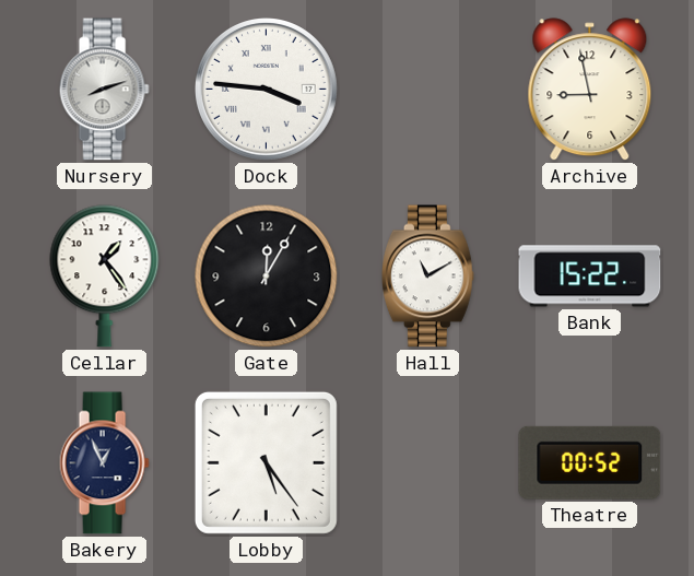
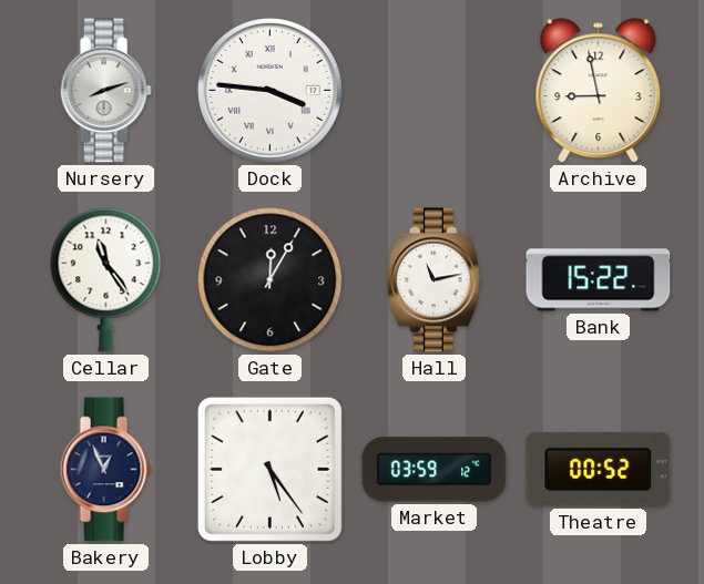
Cellar: 1:24 -> 11:24
Hall: 11:10 -> 11:13
Market: none -> 03:59
